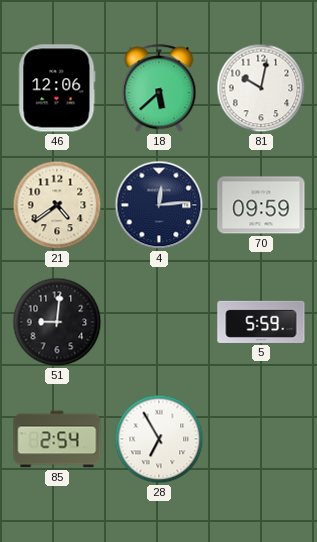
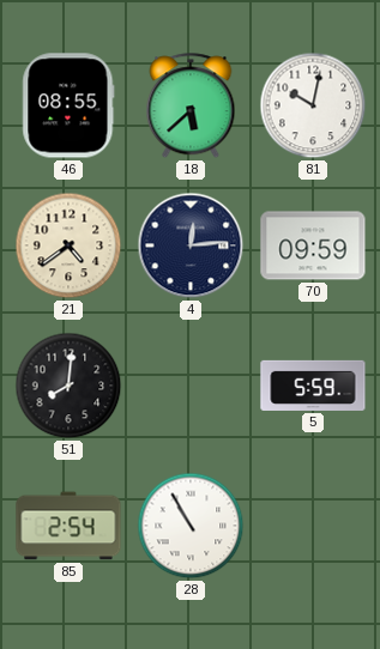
46: 12:06 -> 08:55
51: 9:01 -> 8:01
28: 6:55 -> 10:55
